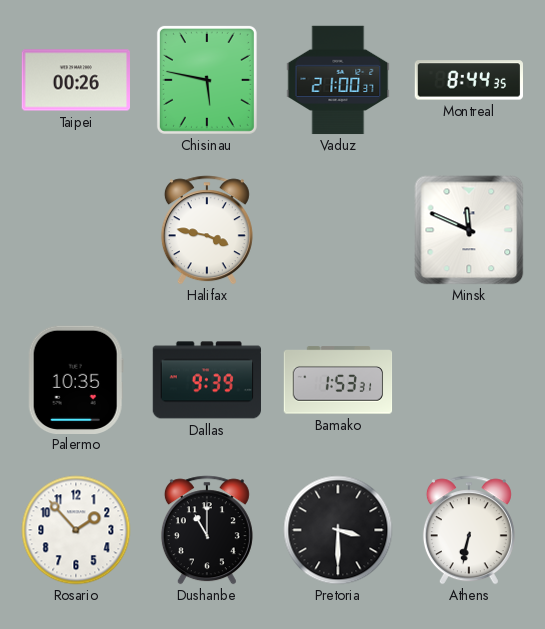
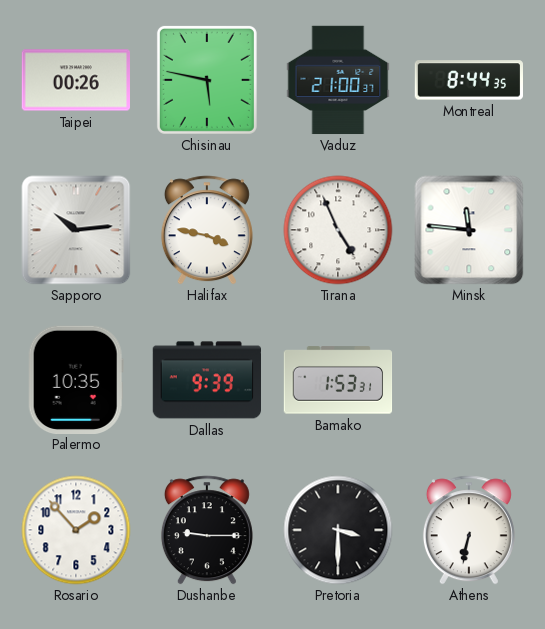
Sapporo: none -> 10:14
Tirana: none -> 4:56
Minsk: 11:49 -> 11:46
Dushanbe: 11:00 -> 9:15
